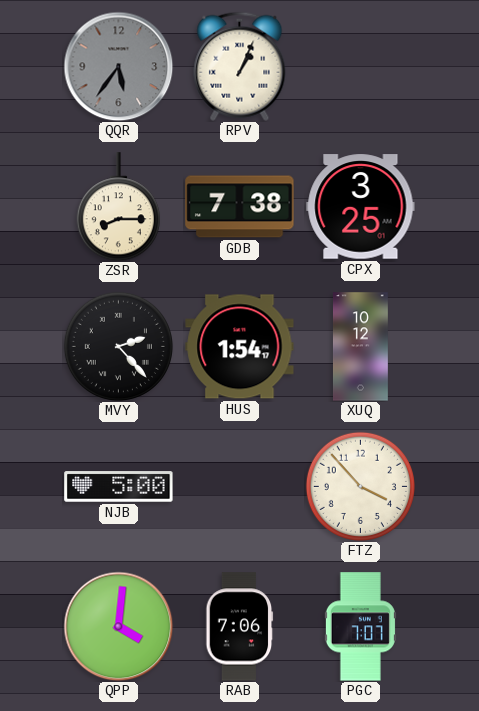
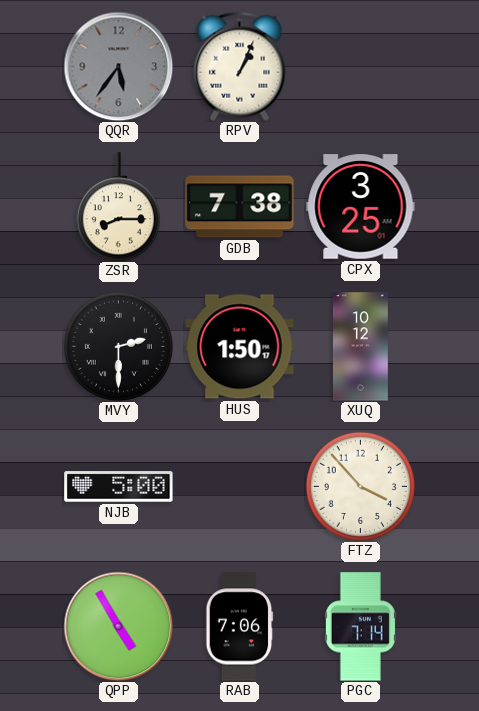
MVY: 2:23 -> 2:30
HUS: 1:54 -> 1:50
QPP: 4:01 -> 4:55
PGC: 7:07 -> 7:14
